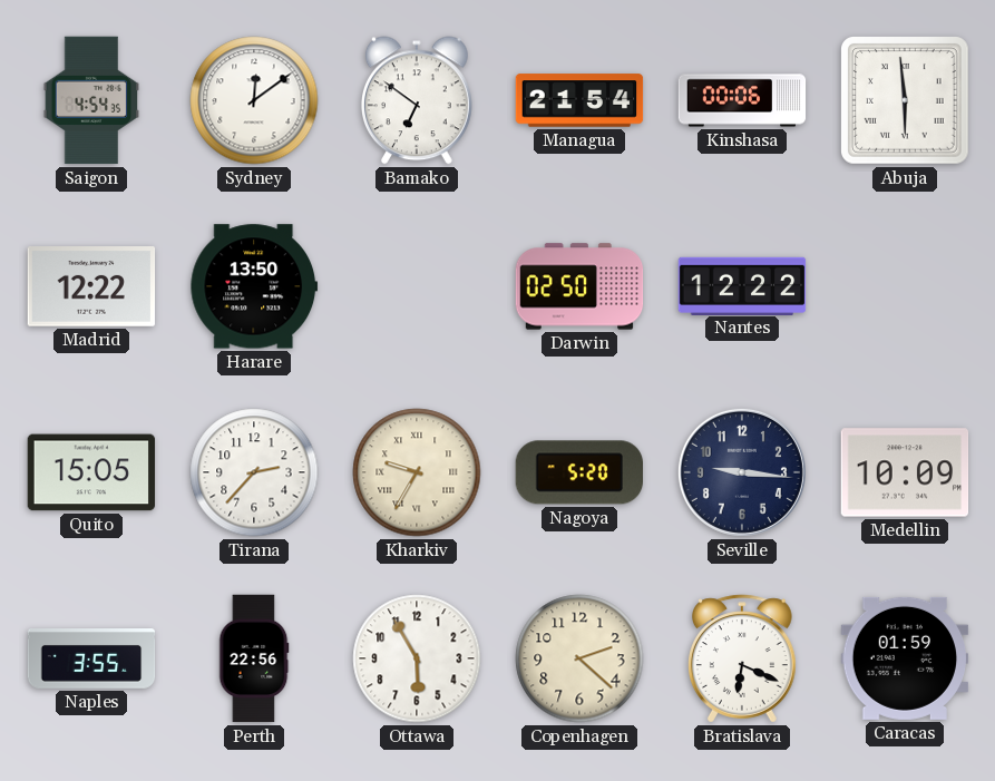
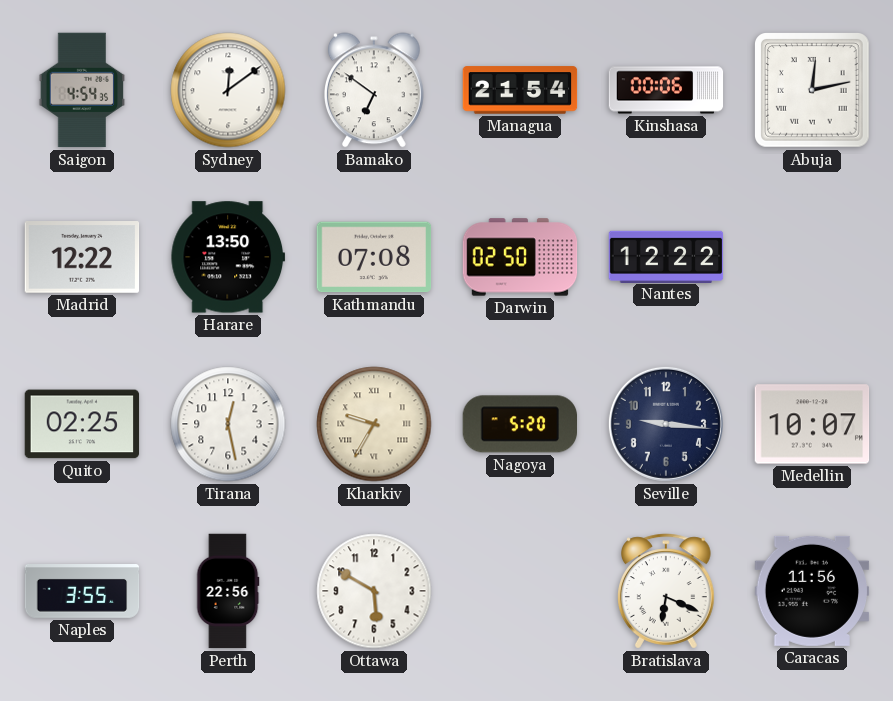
Abuja: 5:59 -> 12:13
Kathmandu: none -> 07:08
Quito: 15:05 -> 02:25
Tirana: 2:37 -> 12:28
Medellin: 10:09 -> 10:07
Ottawa: 5:55 -> 5:50
Copenhagen: 2:22 -> none
Caracas: 01:59 -> 11:56
